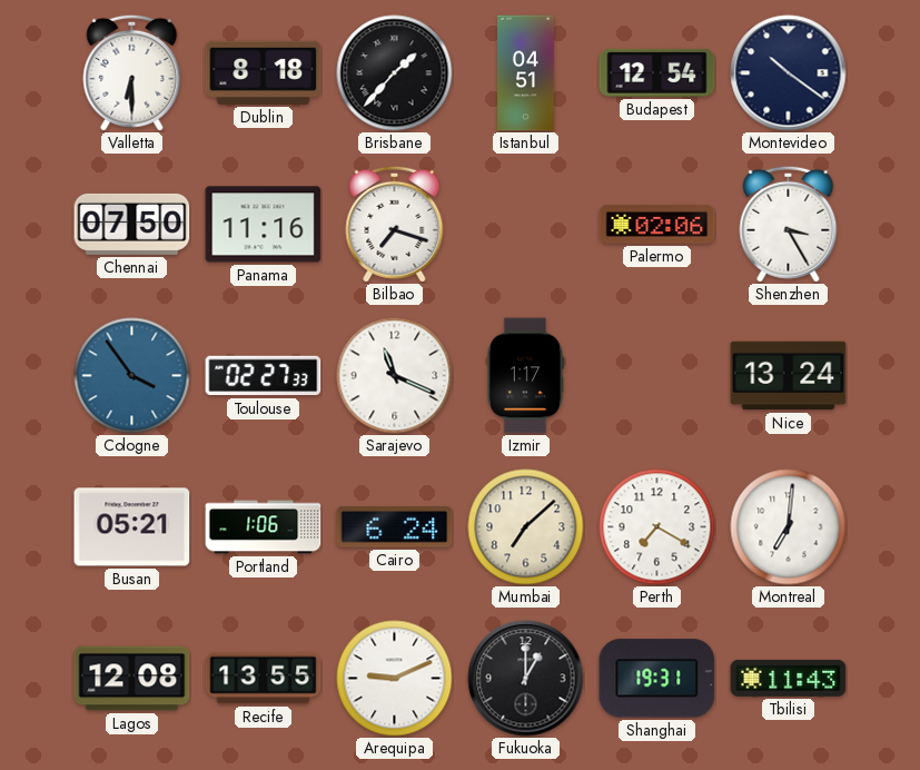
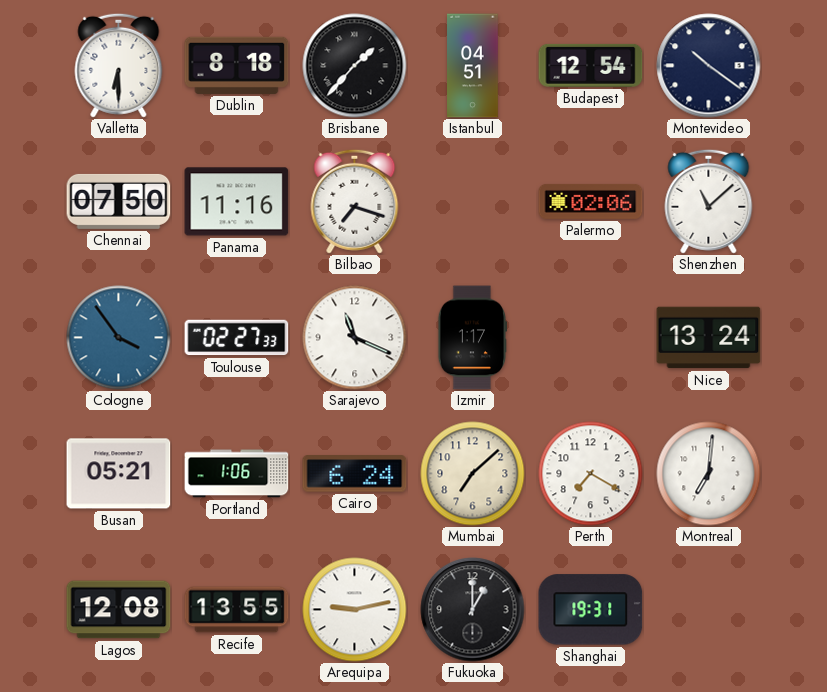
Shenzhen: 3:25 -> 11:08
Arequipa: 9:11 -> 9:13
Tbilisi: 11:43 -> none
